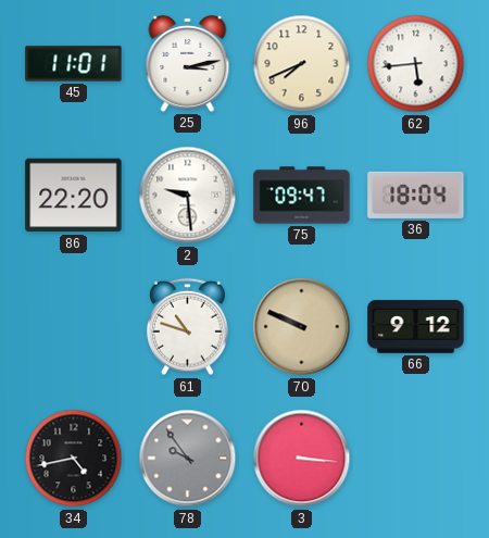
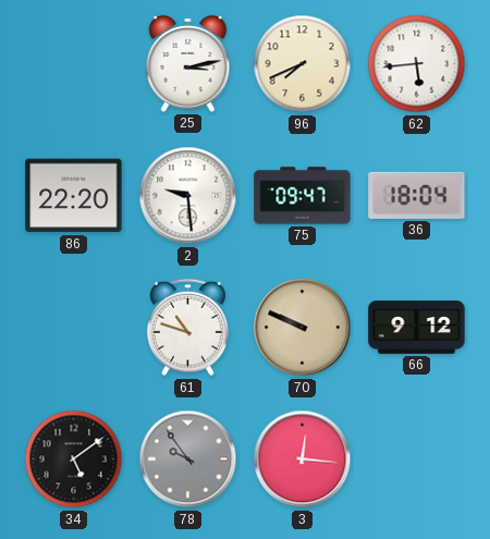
45: 11:01 -> none
34: 4:43 -> 5:09
3: 3:16 -> 12:16
